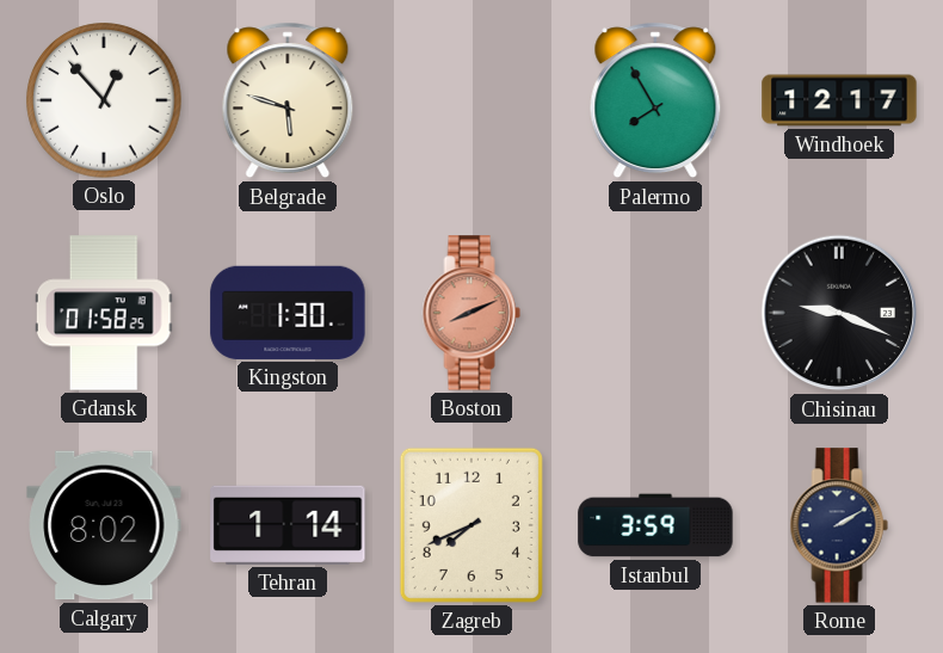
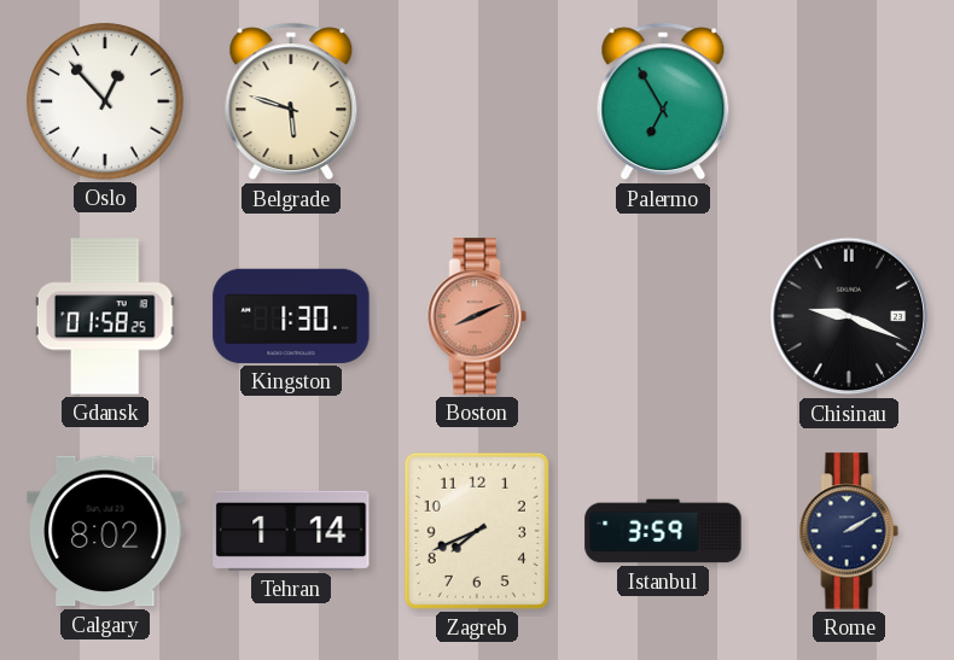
Palermo: 7:55 -> 6:55
Windhoek: 12:17 -> none
